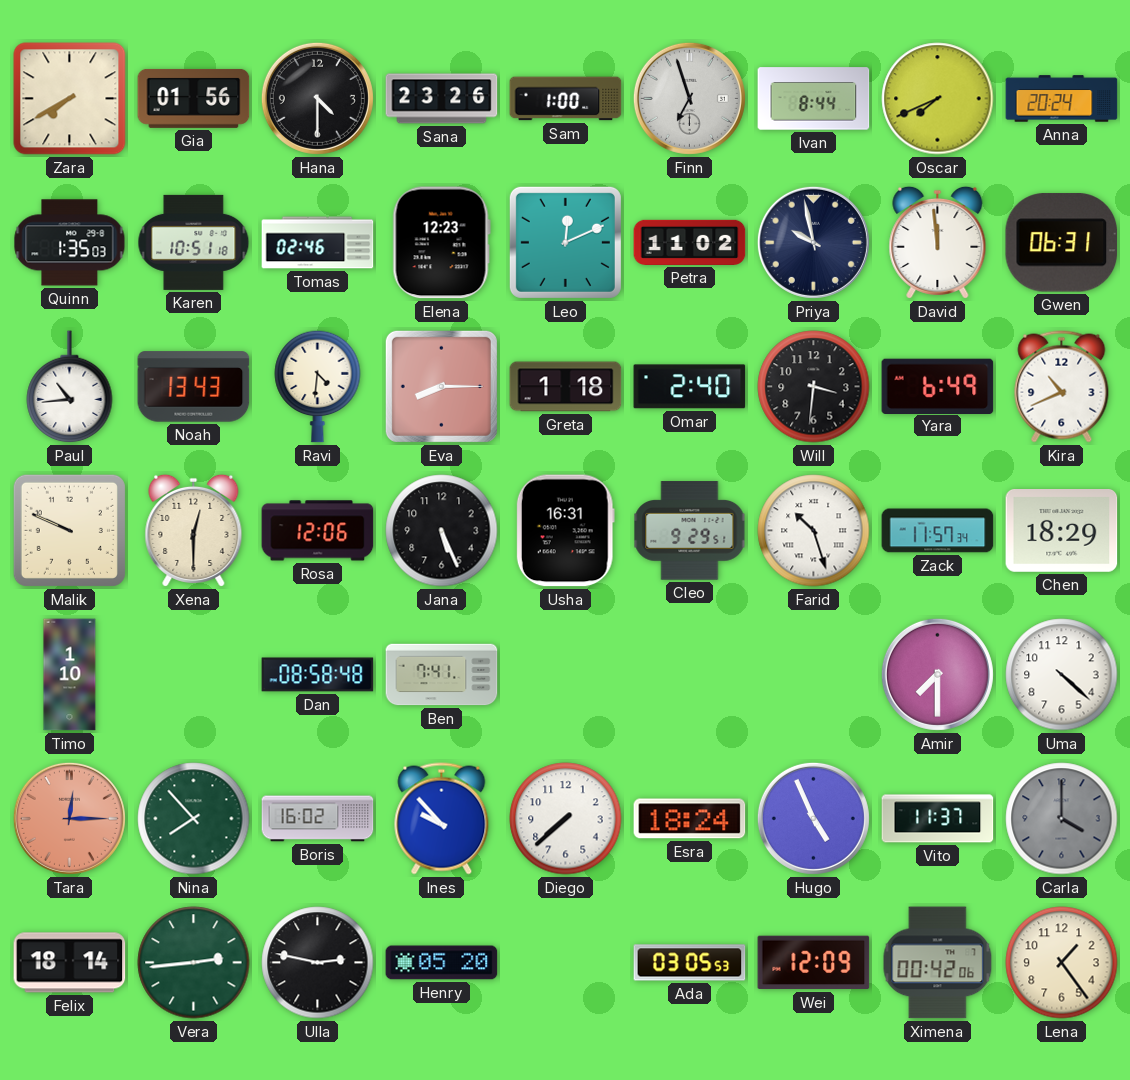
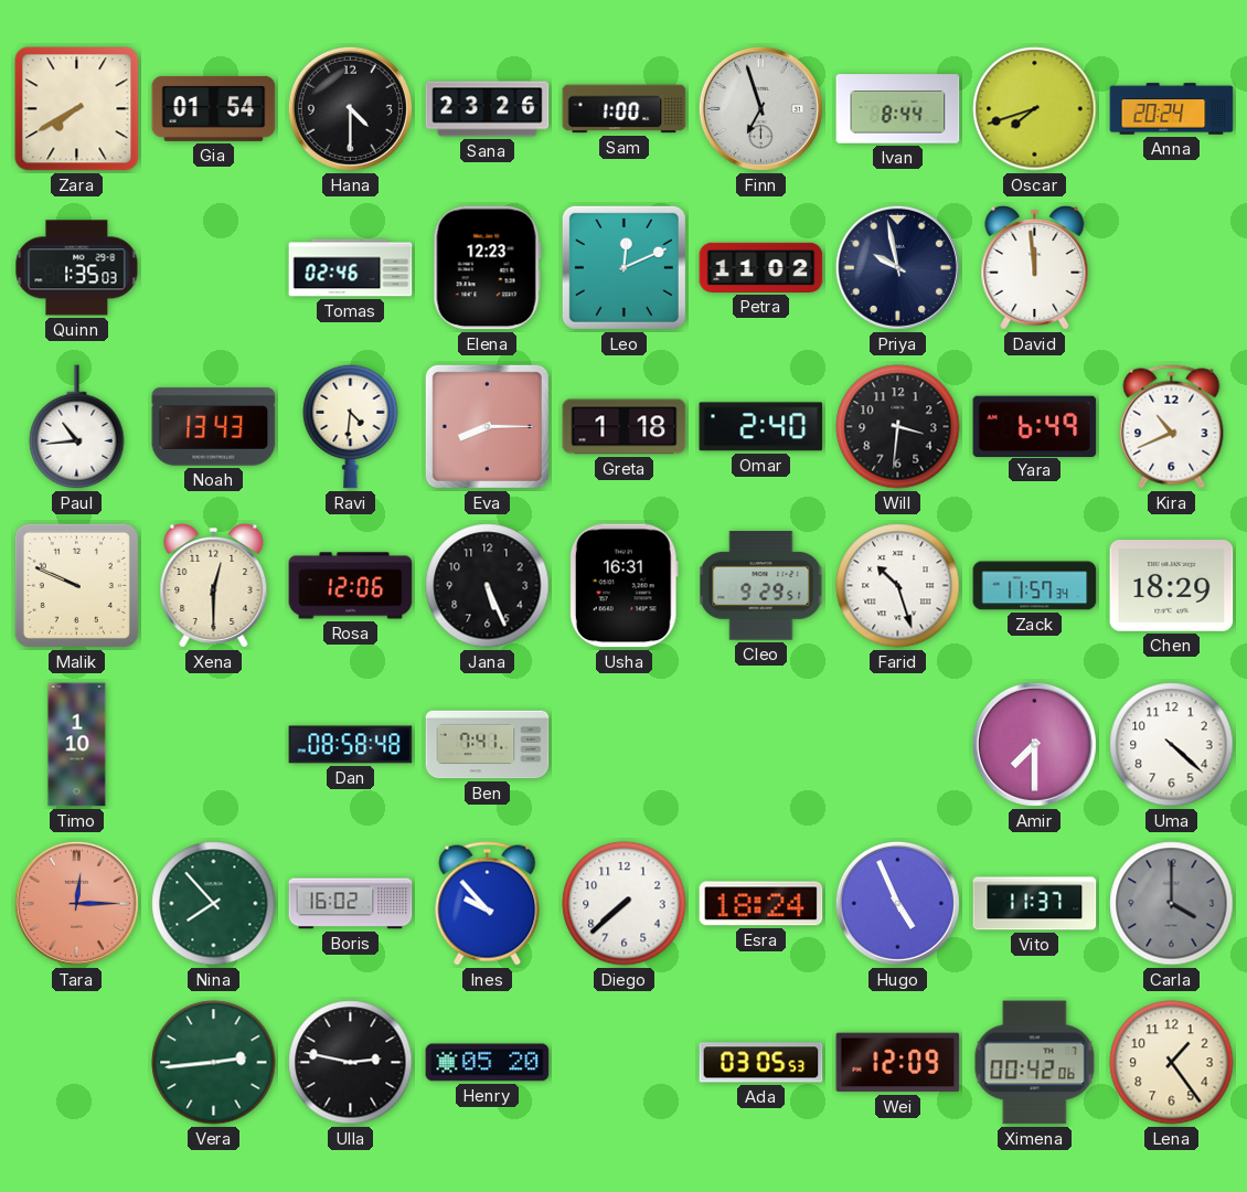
Gia: 01:56 -> 01:54
Oscar: 7:41 -> 7:42
Karen: 10:51 -> none
Gwen: 06:31 -> none
Felix: 18:14 -> none
